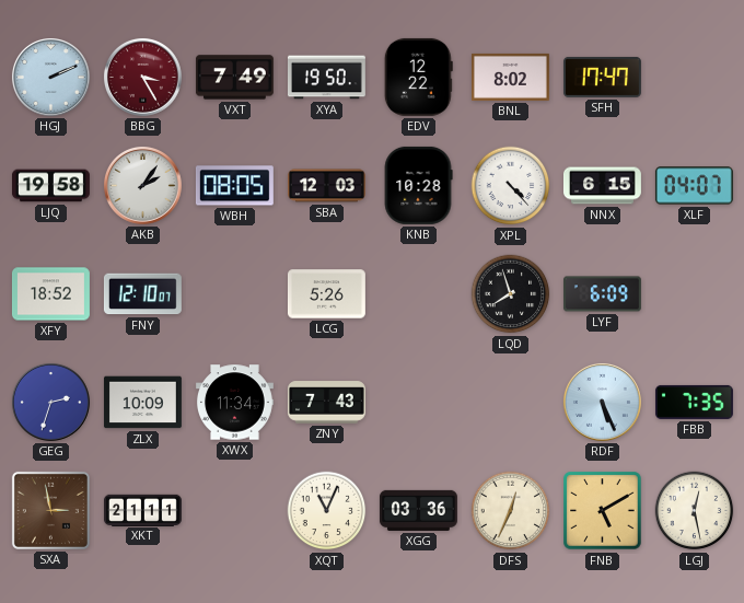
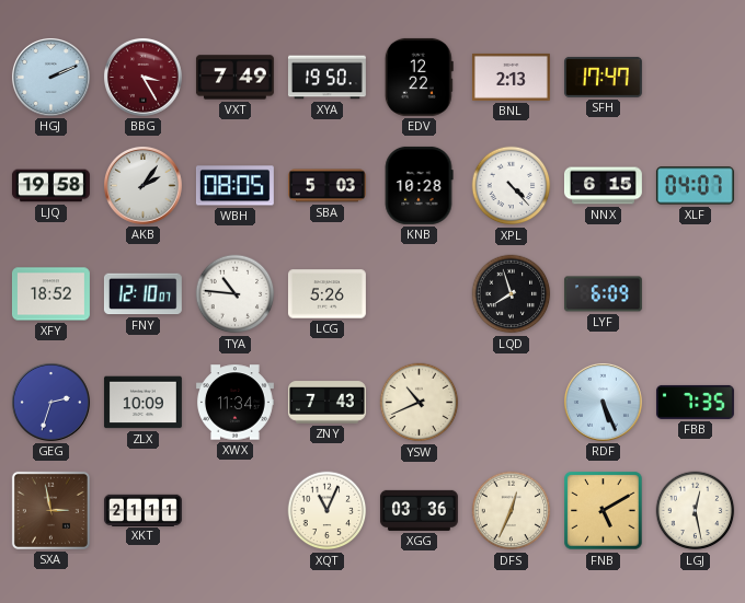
BNL: 8:02 -> 2:13
SBA: 12:03 -> 5:03
TYA: none -> 10:46
YSW: none -> 10:41
